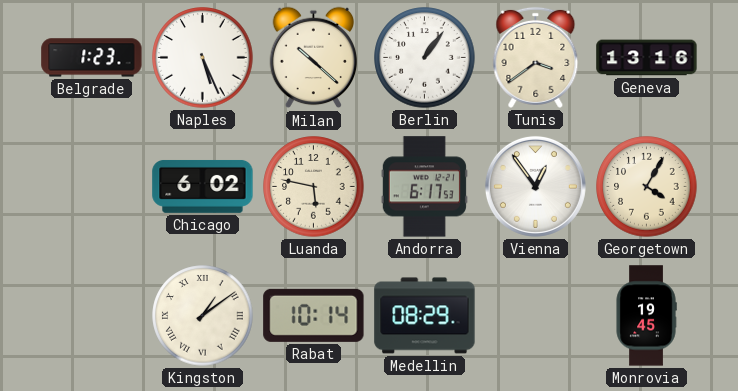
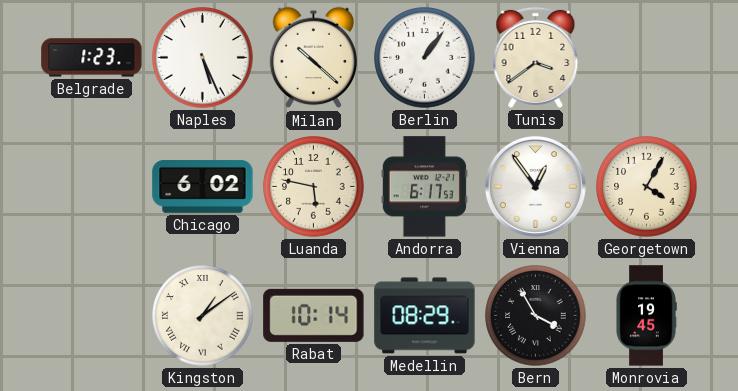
Geneva: 13:16 -> none
Bern: none -> 3:55
